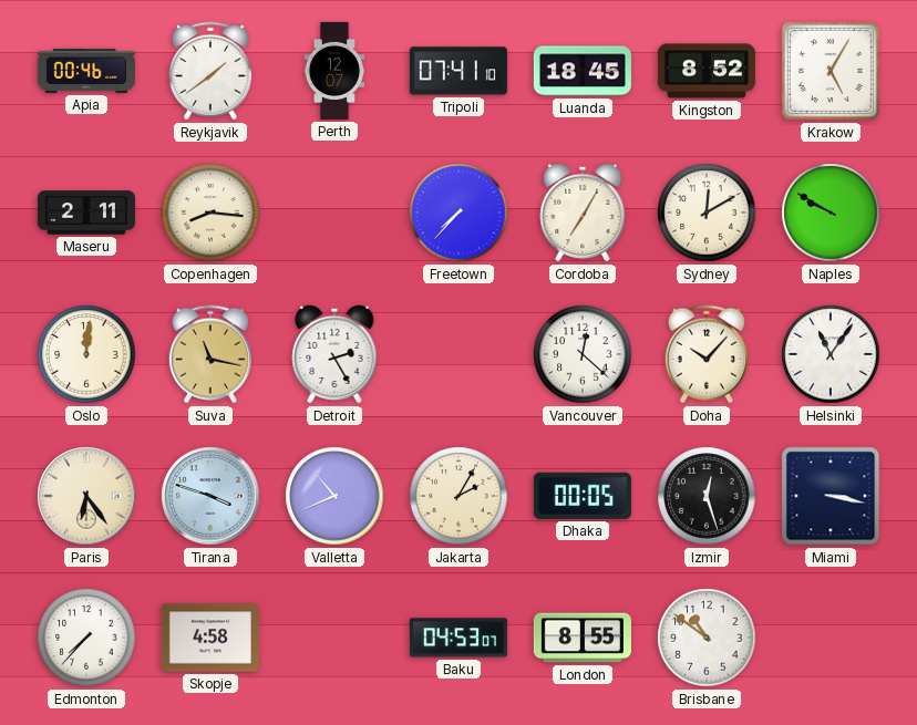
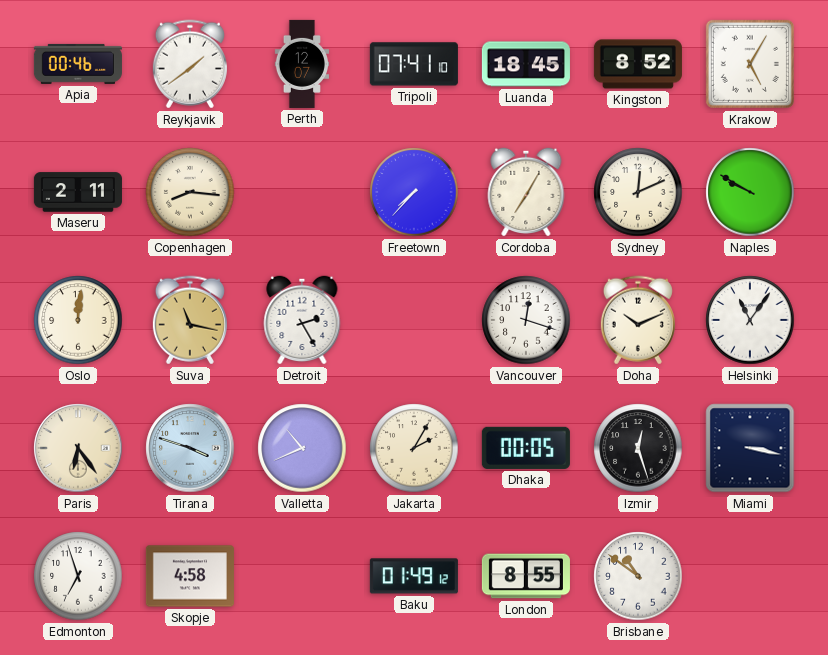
Sydney: 12:10 -> 12:11
Vancouver: 12:22 -> 12:18
Doha: 10:07 -> 10:11
Edmonton: 7:37 -> 6:57
Baku: 04:53 -> 01:49
